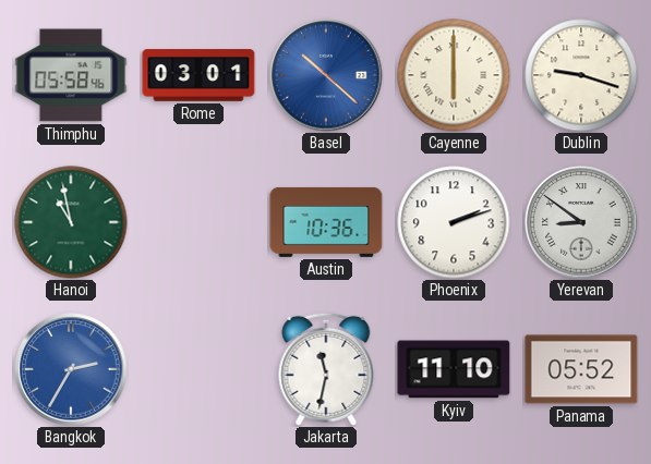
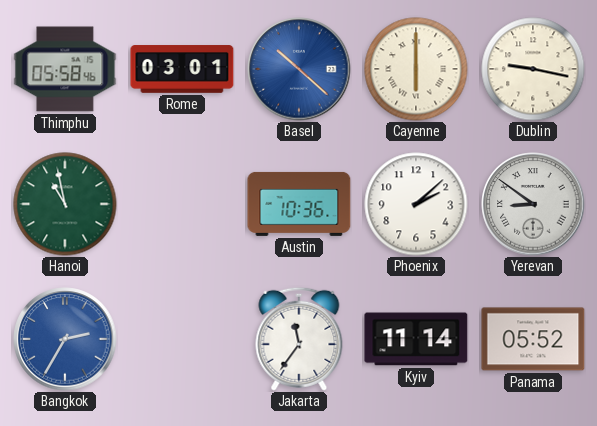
Dublin: 9:18 -> 9:17
Phoenix: 2:12 -> 2:08
Jakarta: 11:32 -> 11:36
Kyiv: 11:10 -> 11:14
